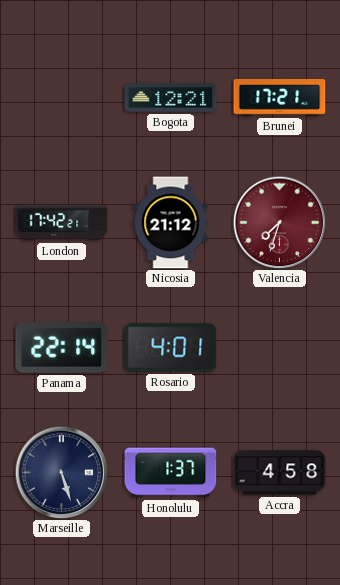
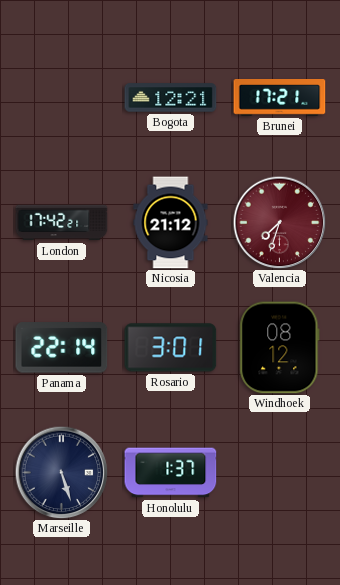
Rosario: 4:01 -> 3:01
Windhoek: none -> 08:12
Accra: 4:58 -> none
